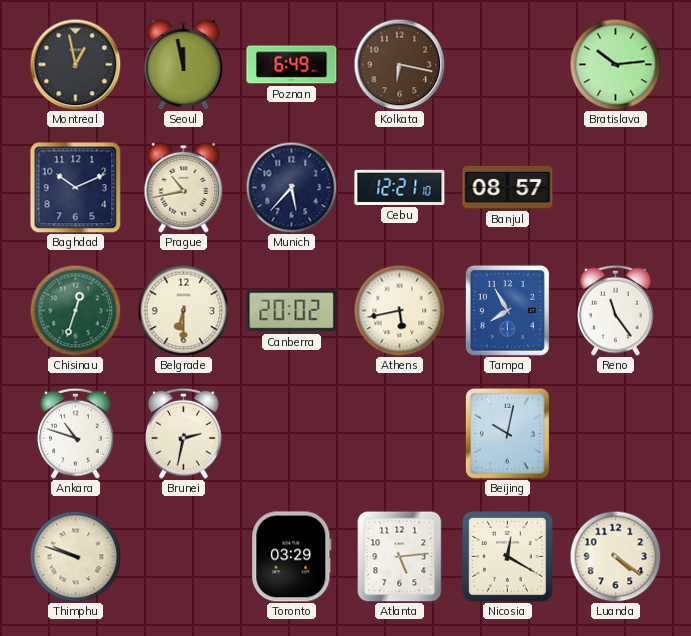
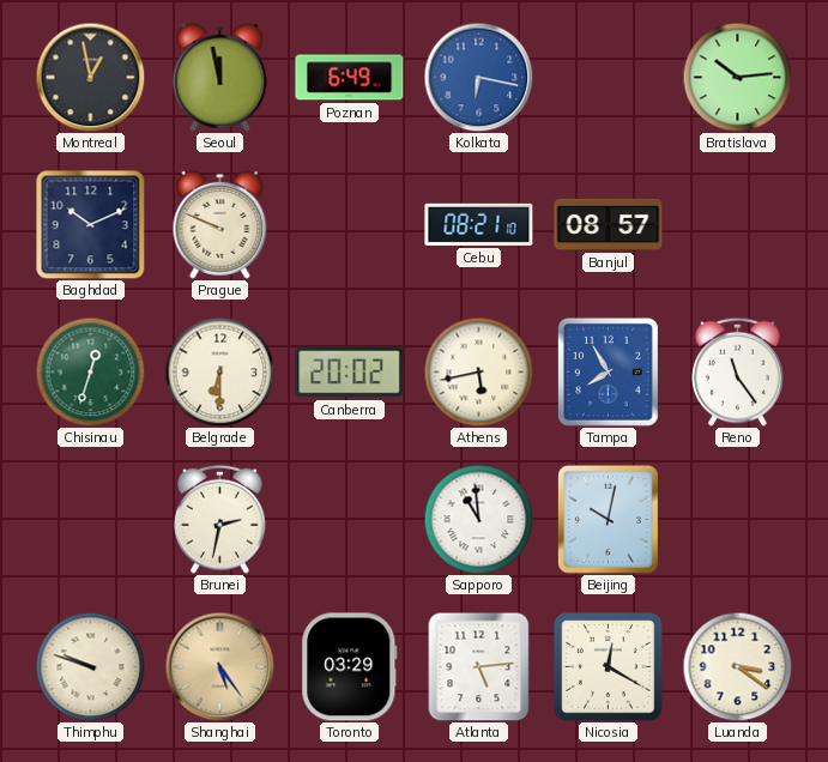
Kolkata dial: brown -> blue
Prague: 10:43 -> 9:49
Munich: 5:37 -> none
Cebu: 12:21 -> 08:21
Ankara: 10:48 -> none
Sapporo: none -> 10:59
Shanghai: none -> 5:24
Luanda: 4:21 -> 3:21
